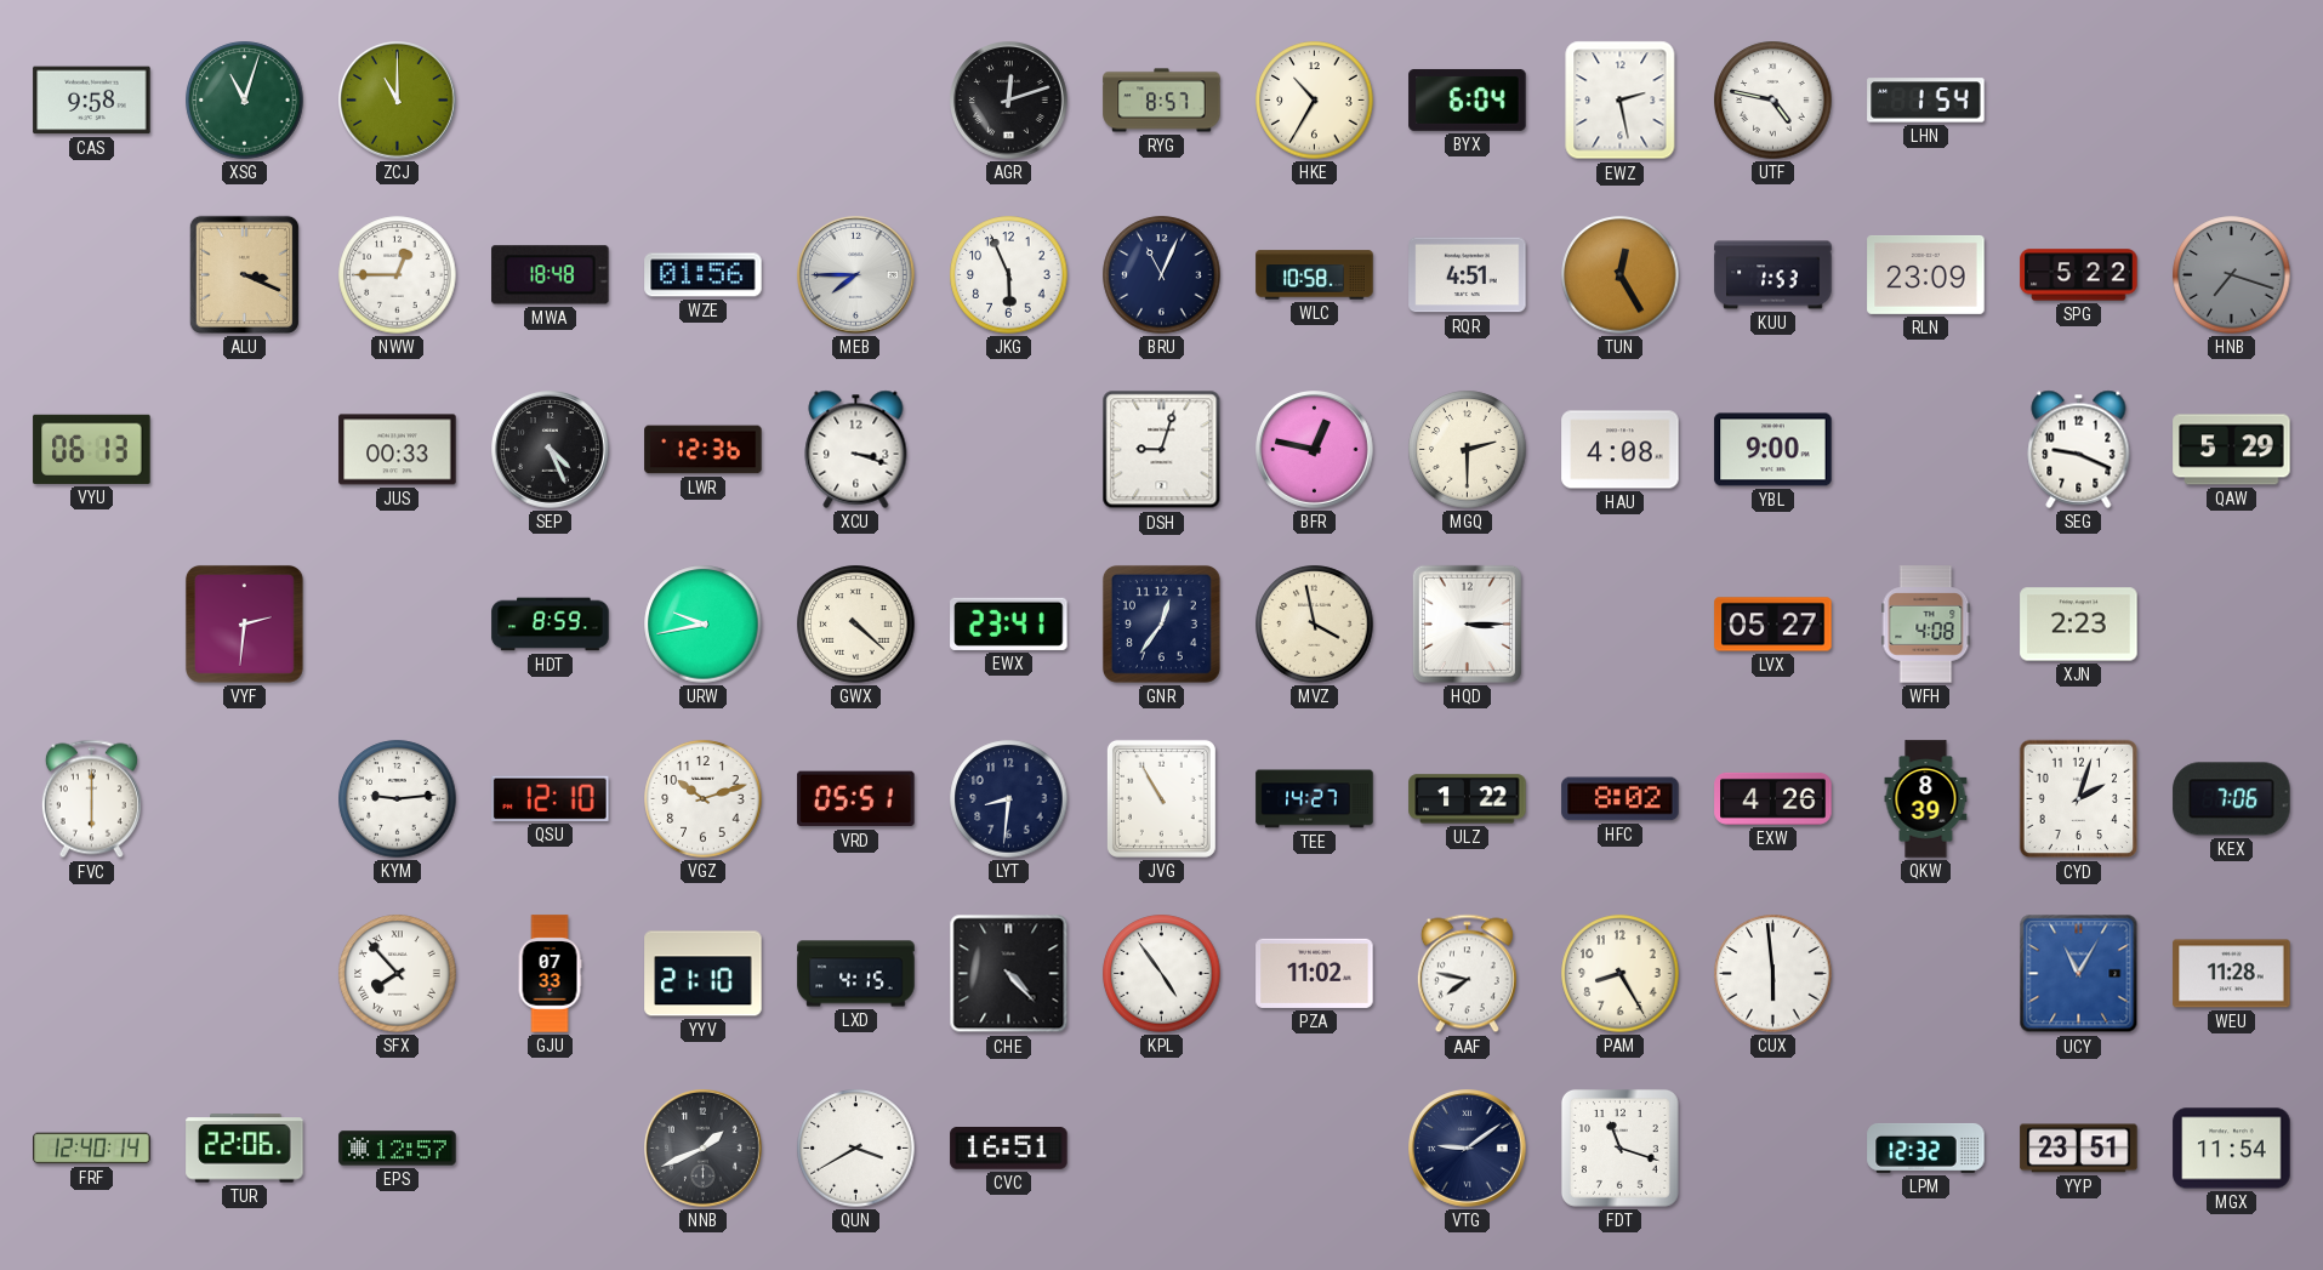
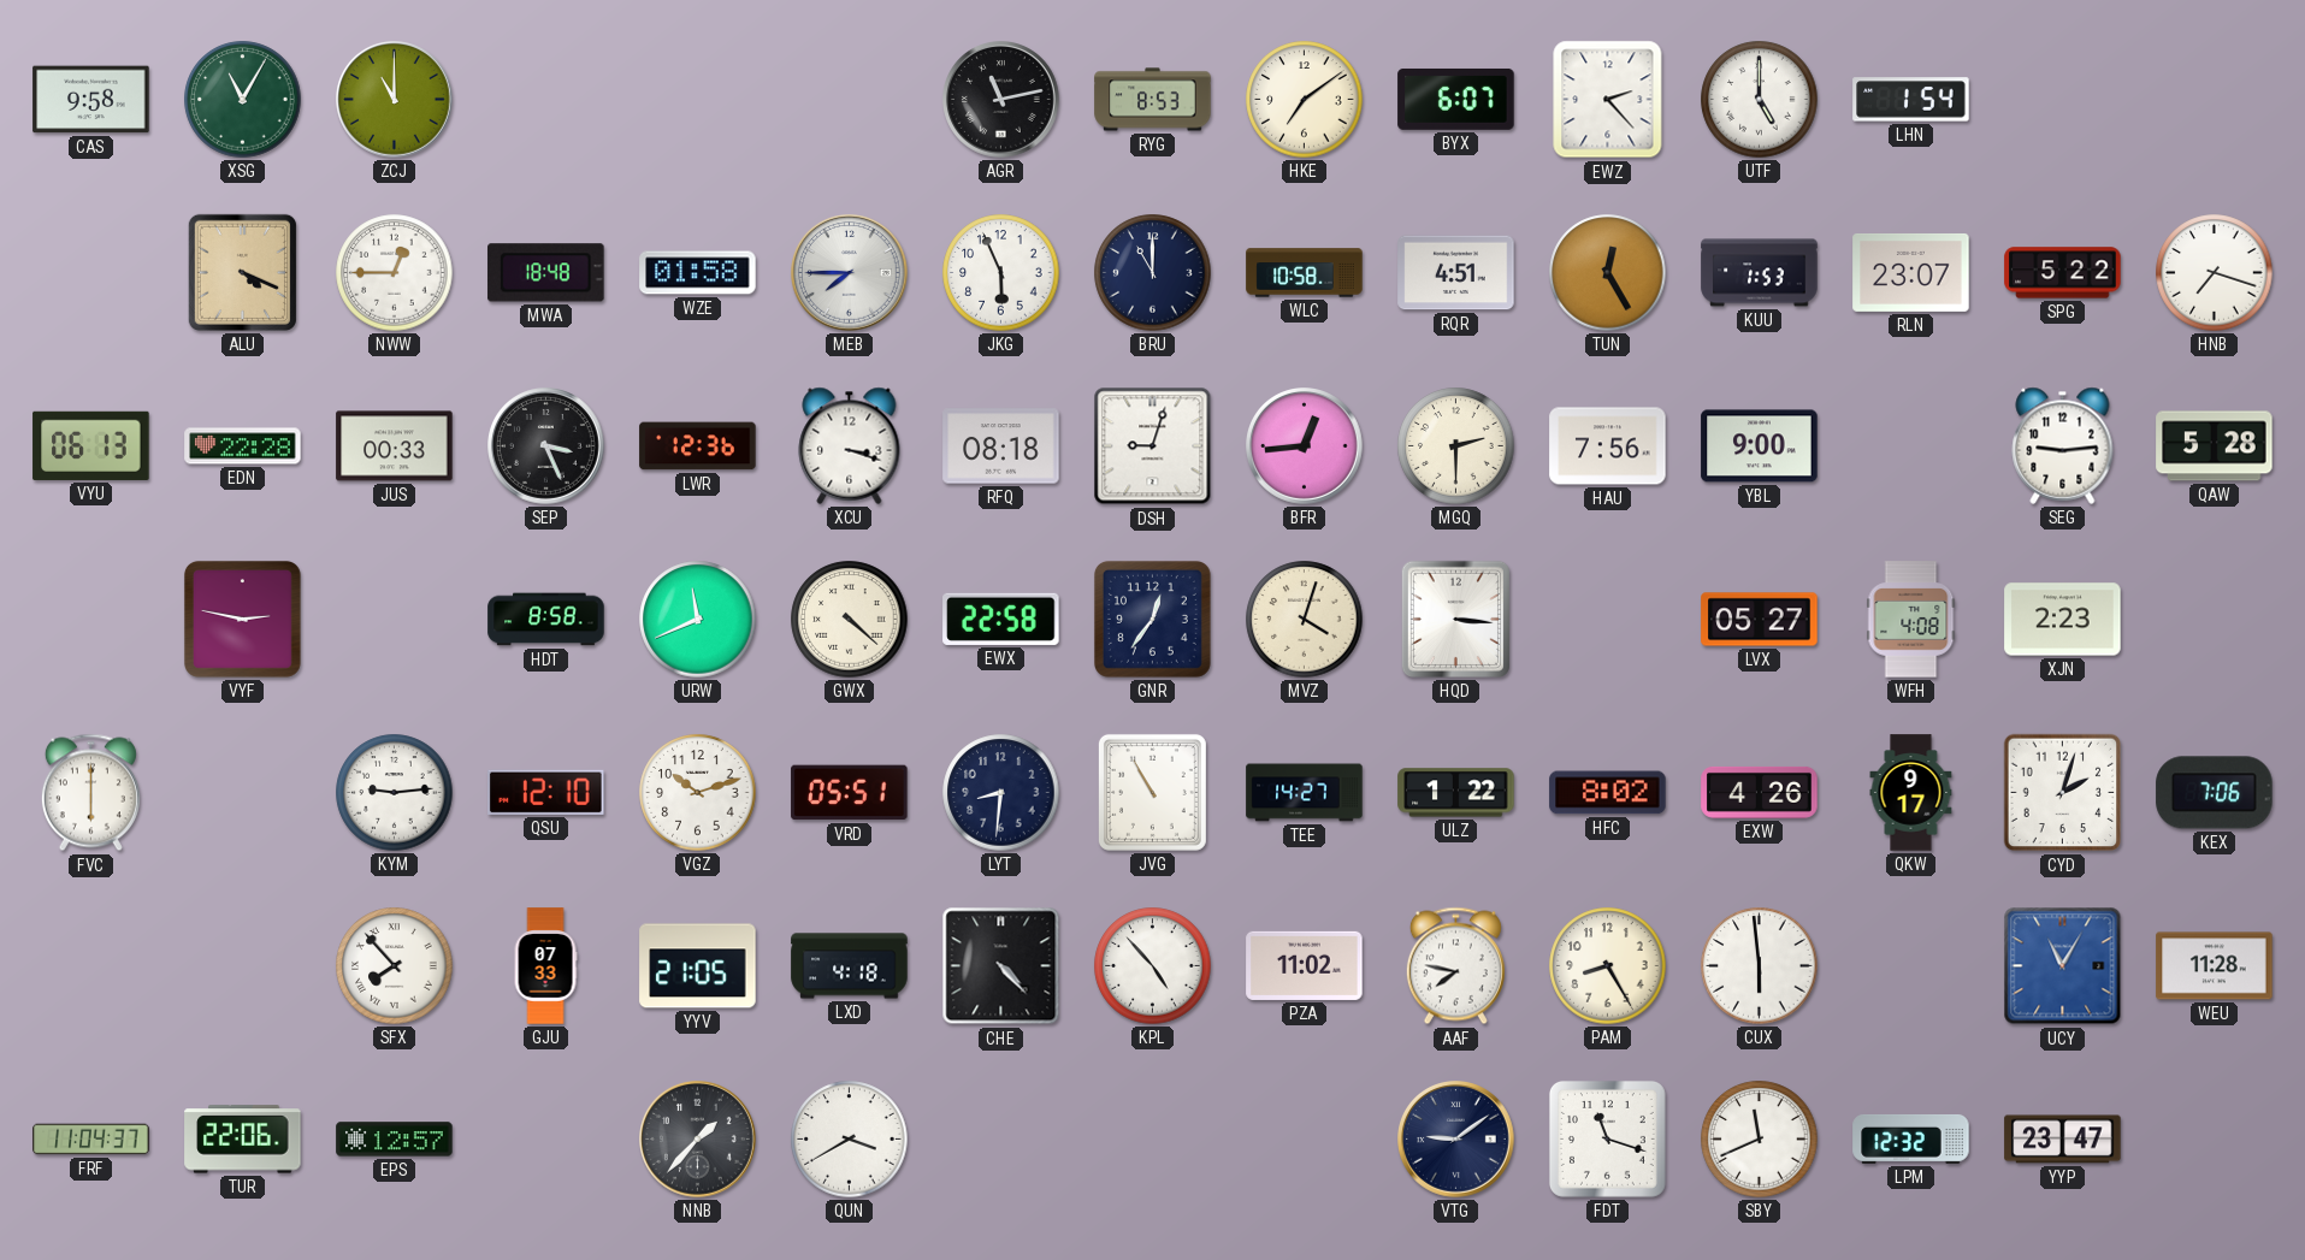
XSG: 11:03 -> 11:05
AGR: 12:12 -> 11:13
RYG: 8:57 -> 8:53
HKE: 10:35 -> 7:09
BYX: 6:04 -> 6:07
EWZ: 2:28 -> 2:23
UTF: 4:47 -> 5:00
ALU: 3:19 -> 4:19
WZE: 01:56 -> 01:58
BRU: 11:04 -> 11:00
RLN: 23:09 -> 23:07
HNB dial: grey -> white
EDN: none -> 22:28
SEP: 4:26 -> 3:26
RFQ: none -> 08:18
BFR: 12:47 -> 12:44
HAU: 4:08 -> 7:56
SEG: 9:19 -> 9:14
QAW: 5:29 -> 5:28
VYF: 2:31 -> 2:47
HDT: 8:59 -> 8:58
URW: 9:43 -> 11:41
EWX: 23:41 -> 22:58
MVZ: 3:58 -> 4:03
HQD: 3:15 -> 3:16
QKW: 8:39 -> 9:17
YYV: 21:10 -> 21:05
LXD: 4:15 -> 4:18
KPL: 4:54 -> 4:53
FRF: 12:40 -> 11:04
NNB: 1:41 -> 1:37
CVC: 16:51 -> none
SBY: none -> 11:41
YYP: 23:51 -> 23:47
MGX: 11:54 -> none
